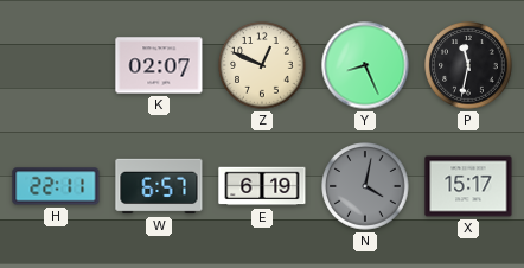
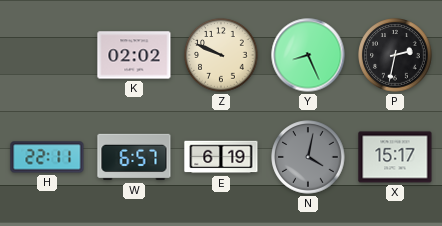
K: 02:07 -> 02:02
Z: 12:49 -> 9:49
P: 11:32 -> 2:32
